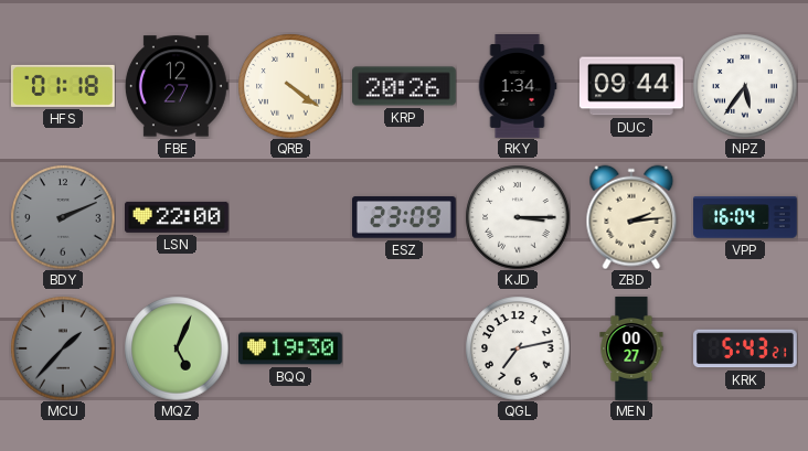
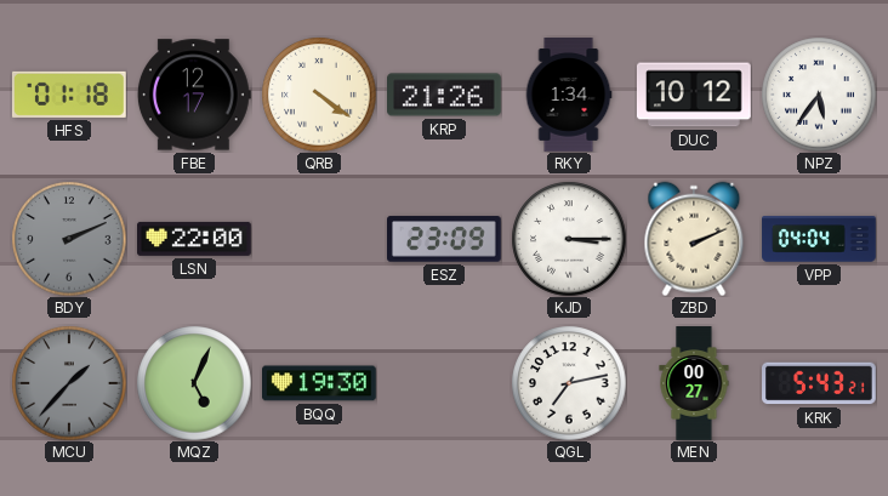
FBE: 12:27 -> 12:17
KRP: 20:26 -> 21:26
DUC: 09:44 -> 10:12
ZBD: 2:14 -> 2:11
VPP: 16:04 -> 04:04
